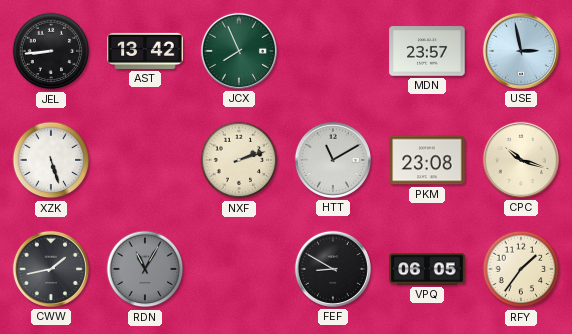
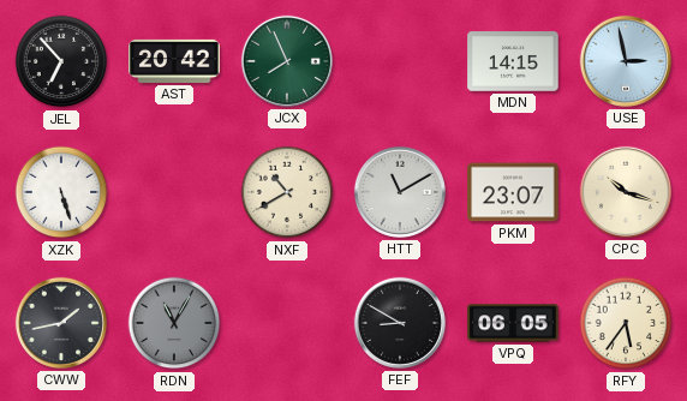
JEL: 8:44 -> 6:53
AST: 13:42 -> 20:42
MDN: 23:57 -> 14:15
NXF: 2:12 -> 10:40
PKM: 23:08 -> 23:07
RFY: 1:36 -> 5:36
